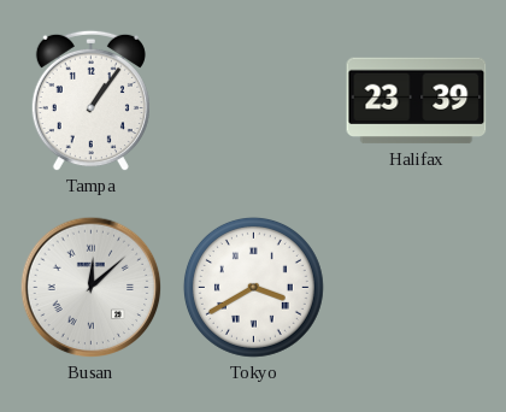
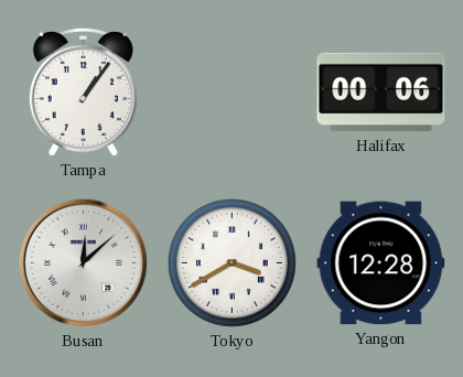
Halifax: 23:39 -> 00:06
Yangon: none -> 12:28
